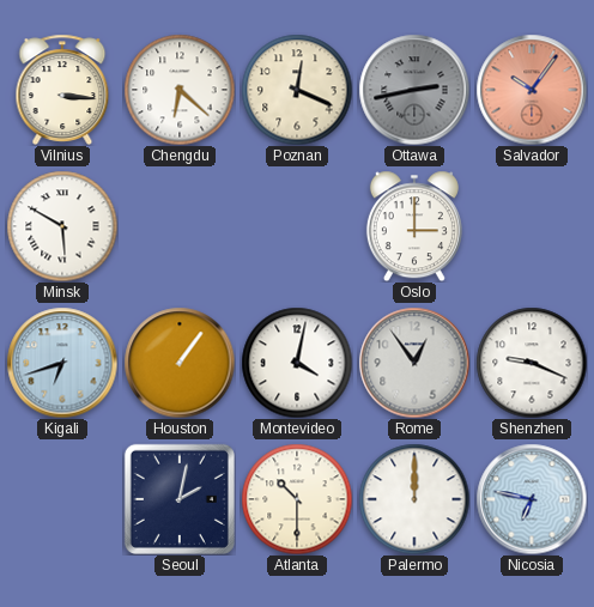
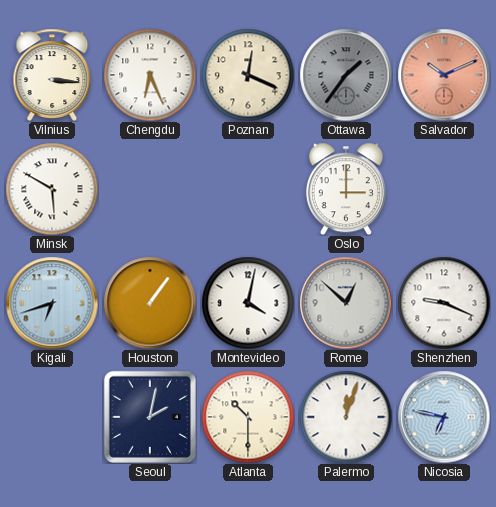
Chengdu: 6:22 -> 6:26
Ottawa: 2:43 -> 1:36
Salvador: 10:06 -> 10:11
Rome: 12:54 -> 12:52
Palermo: 12:00 -> 12:03
